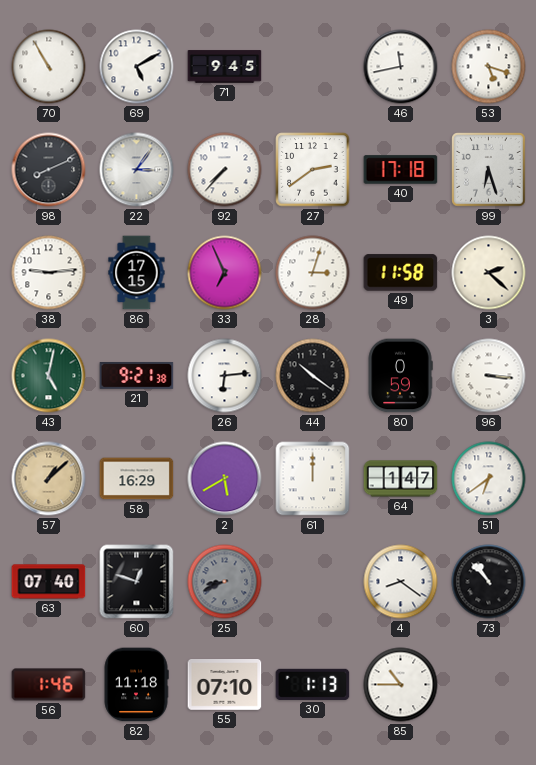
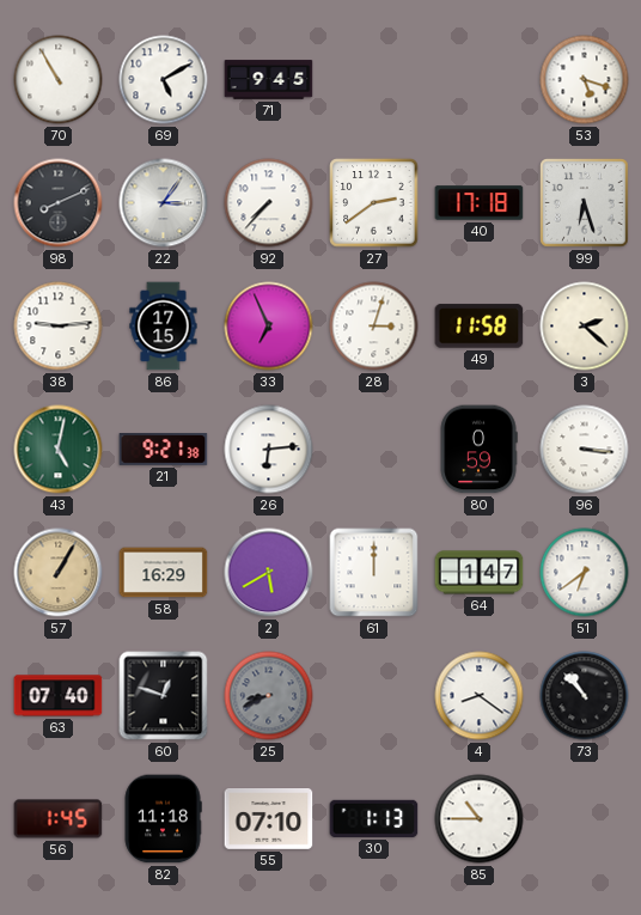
46: 11:43 -> none
44: 10:21 -> none
57: 1:08 -> 1:05
56: 1:46 -> 1:45
